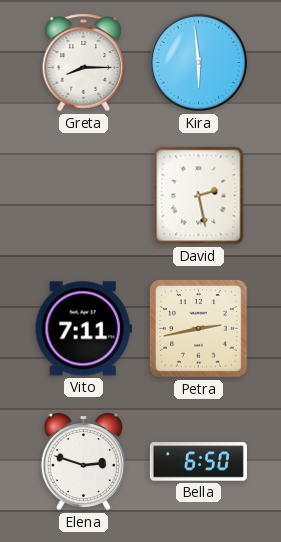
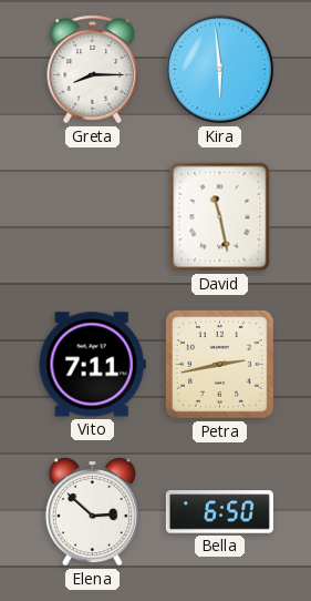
David: 2:28 -> 11:28
Elena: 2:48 -> 2:52
